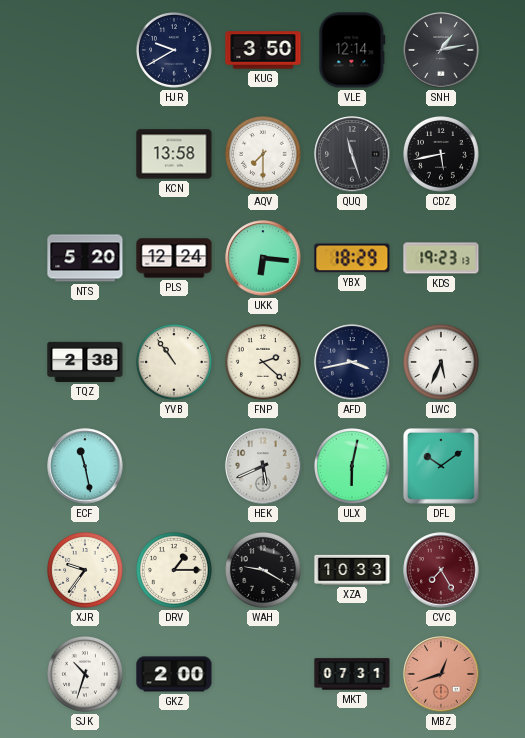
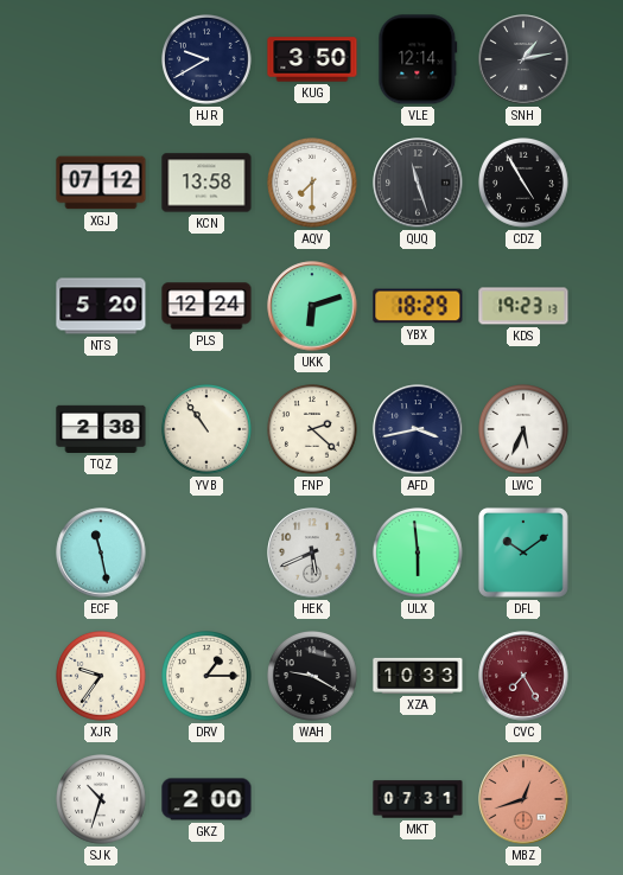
XGJ: none -> 07:12
CDZ: 5:43 -> 4:55
UKK: 6:16 -> 6:12
ULX: 6:02 -> 5:59
